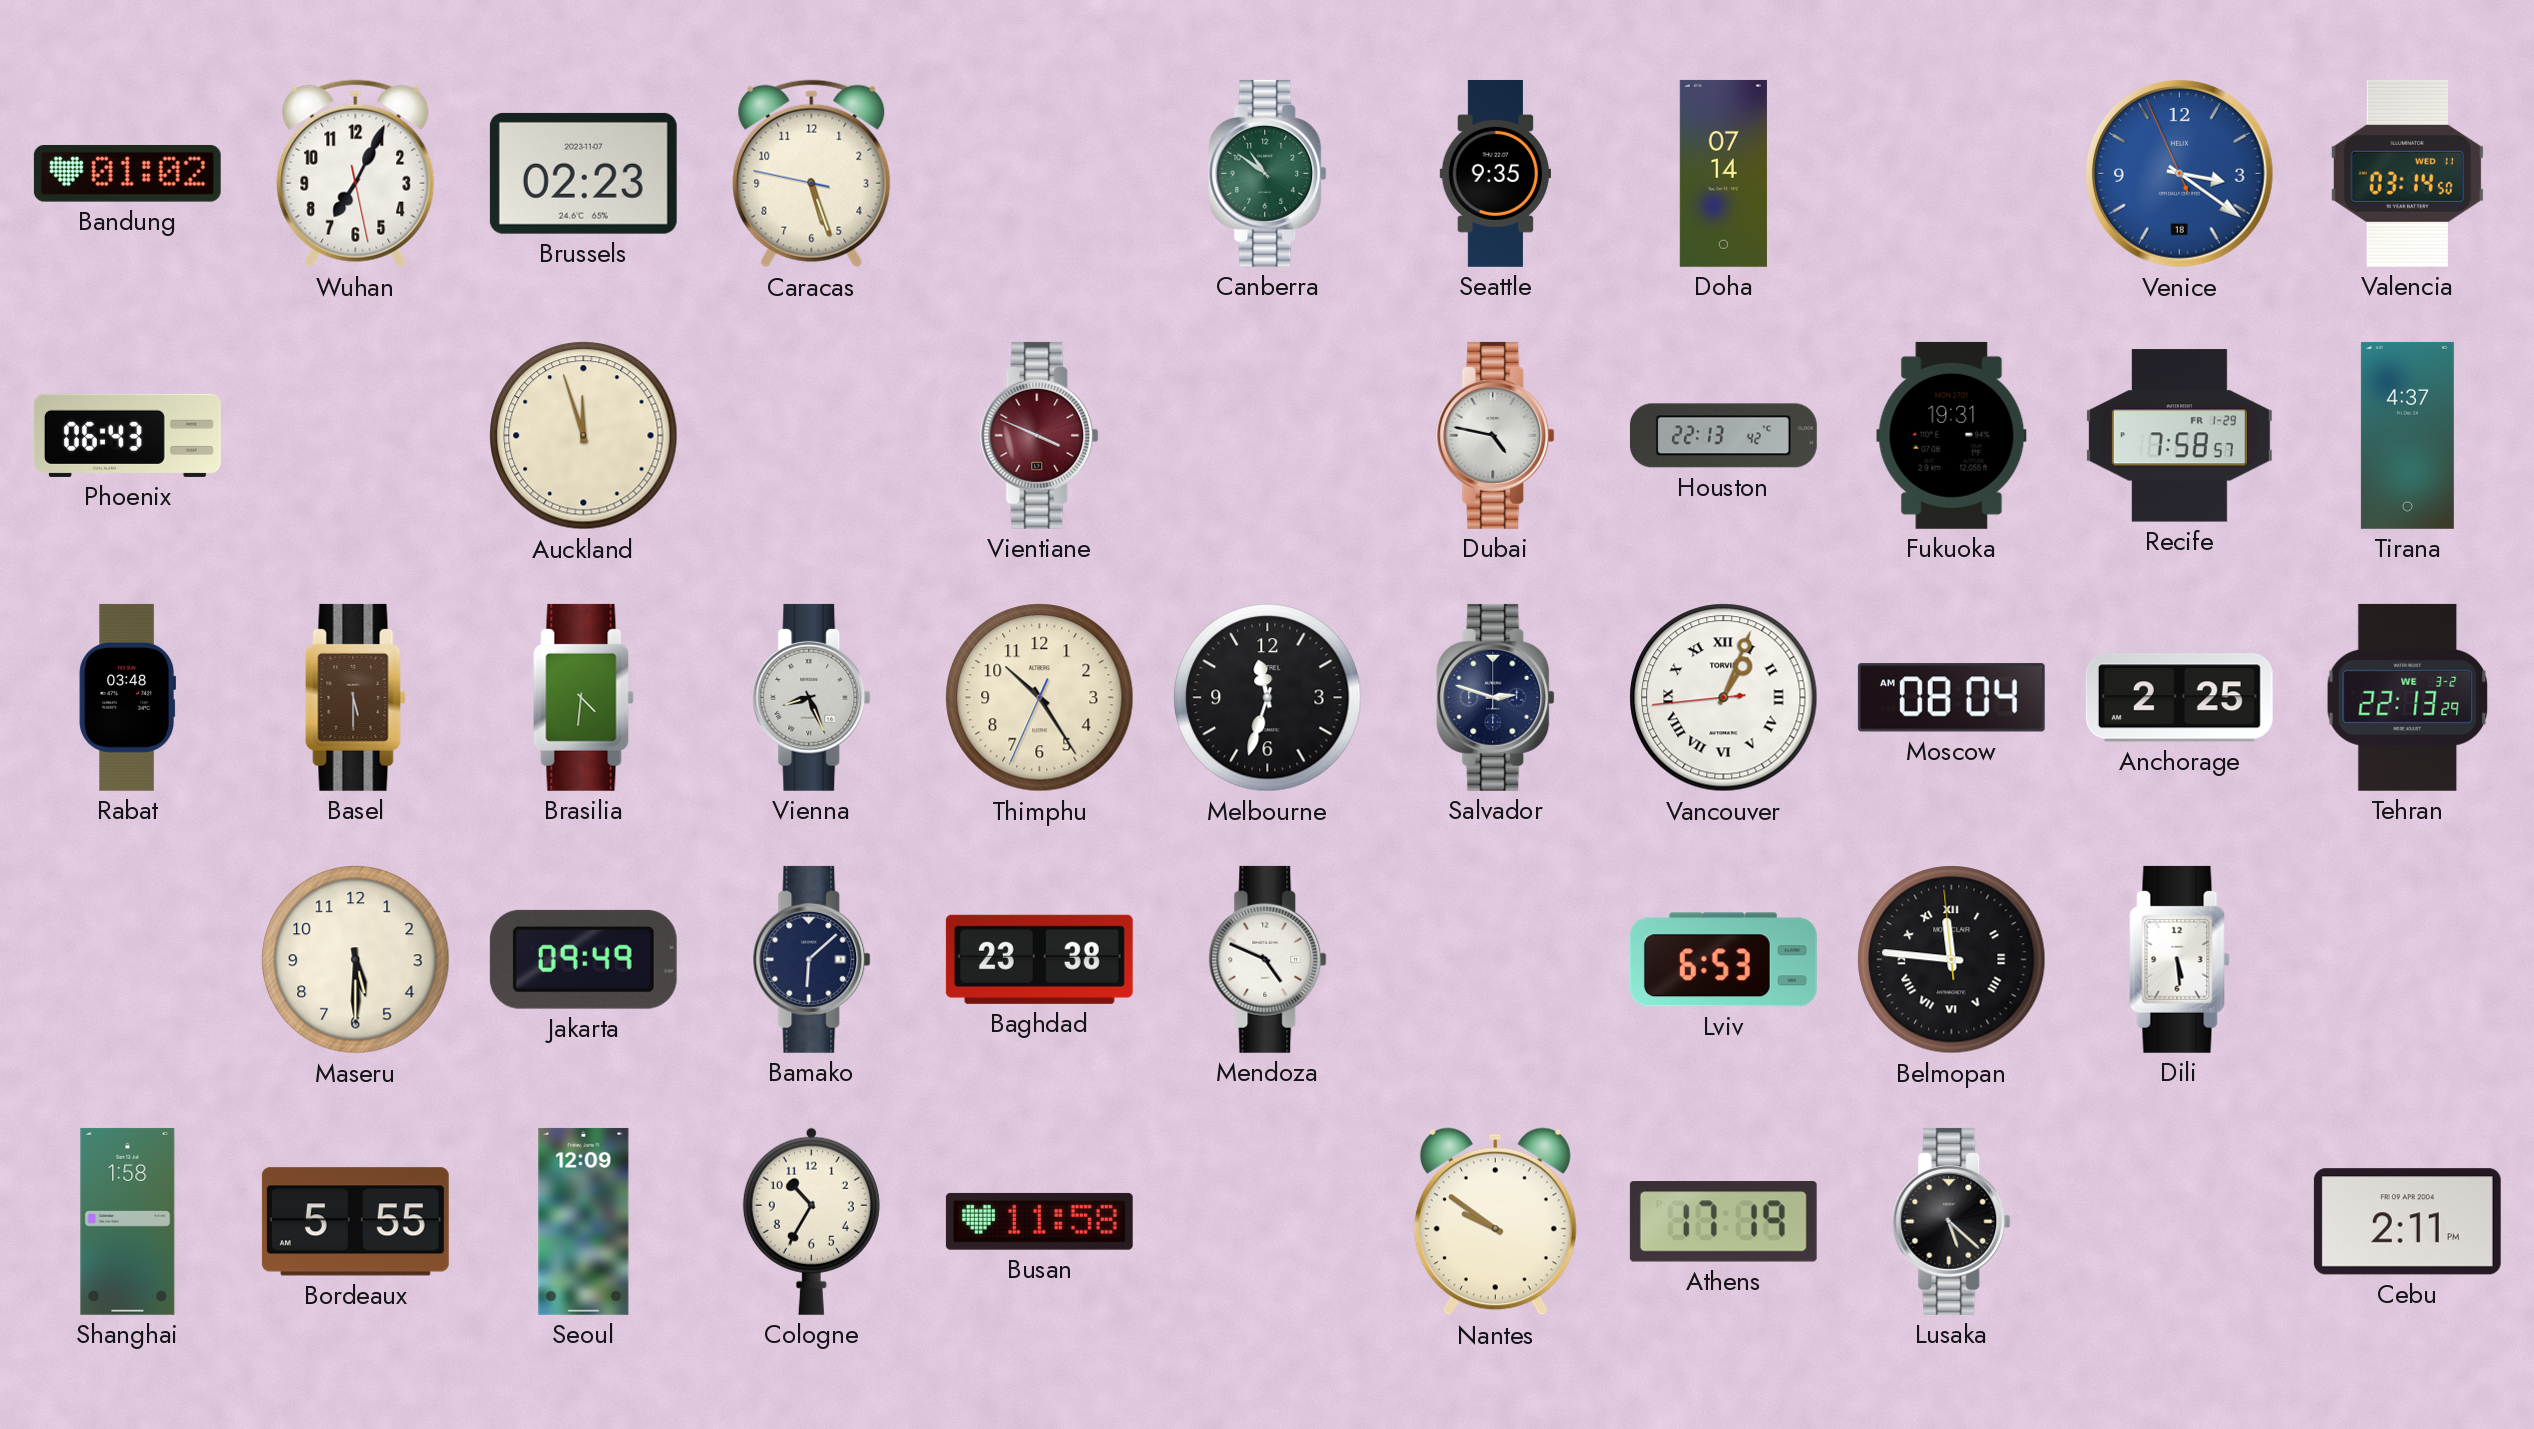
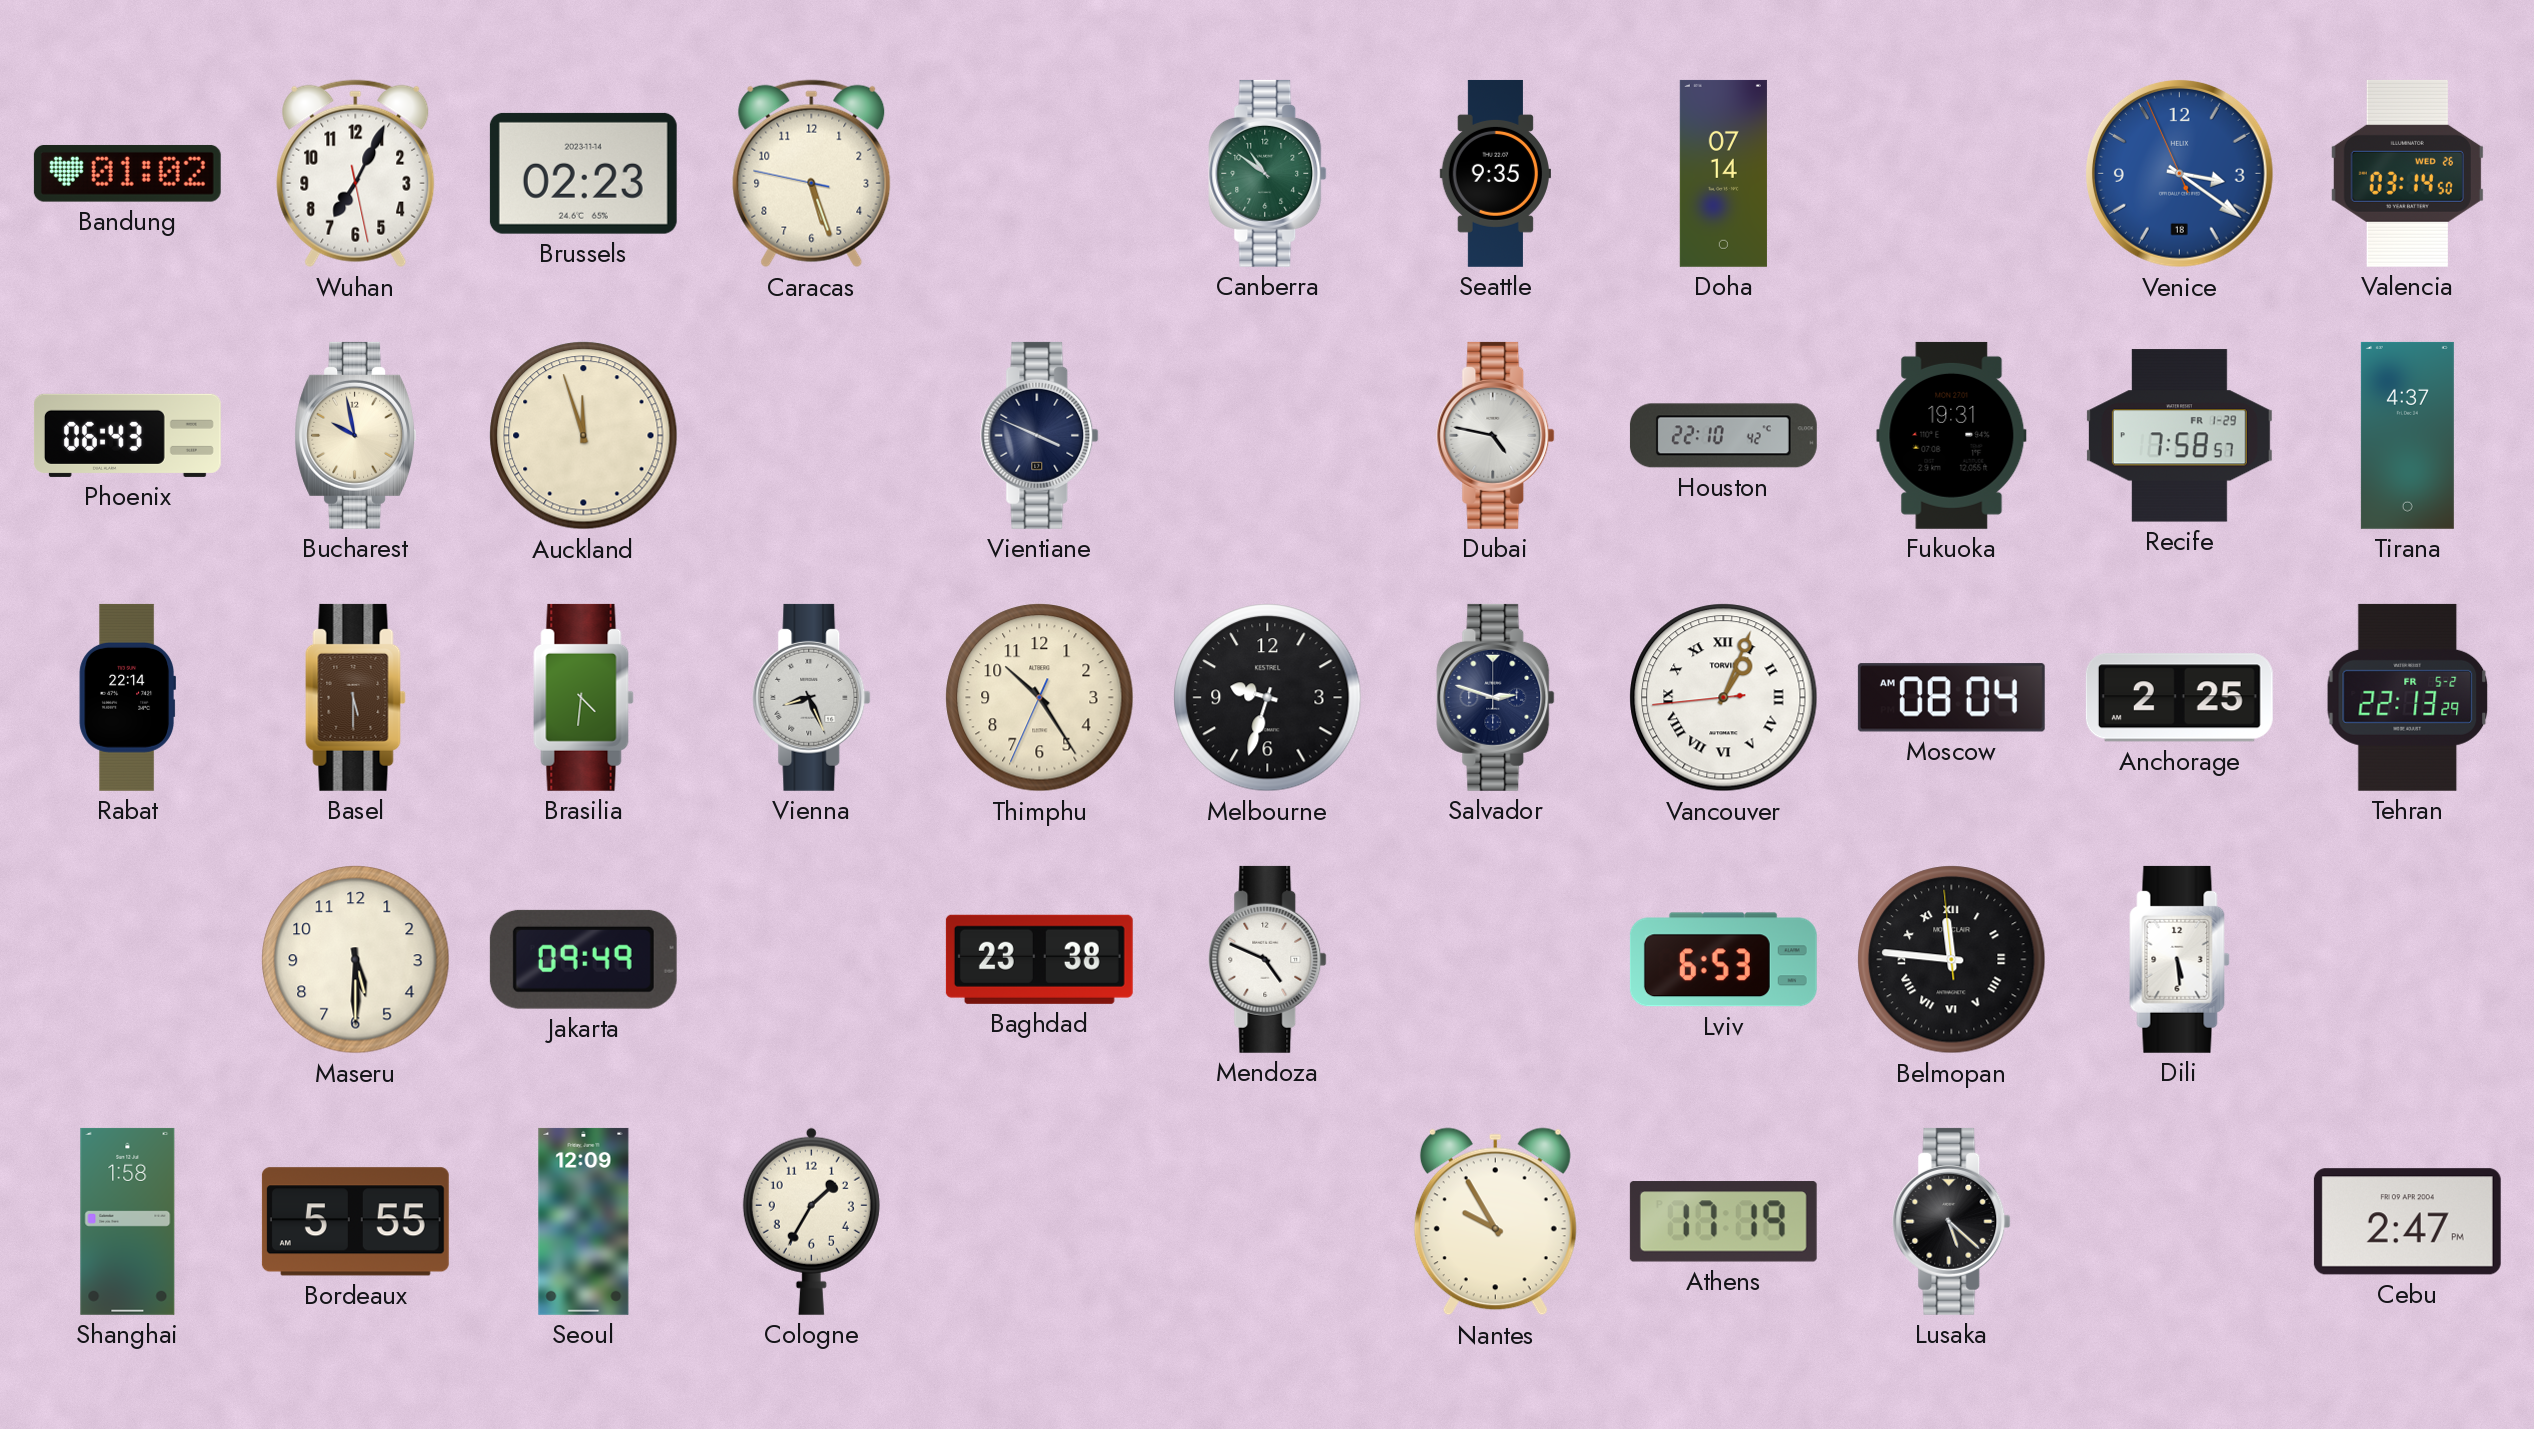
Brussels date: 2023-11-07 -> 2023-11-14
Valencia date: WED 11 -> WED 26
Bucharest: none -> 9:58
Vientiane dial: burgundy -> navy
Houston: 22:13 -> 22:10
Rabat: 03:48 -> 22:14
Melbourne: 11:33 -> 9:33
Tehran date: WE 3-2 -> FR 5-2
Bamako: 6:08 -> none
Cologne: 10:35 -> 1:35
Busan: 11:58 -> none
Nantes: 9:51 -> 9:55
Cebu: 2:11 -> 2:47
